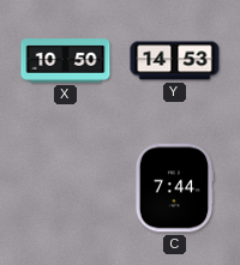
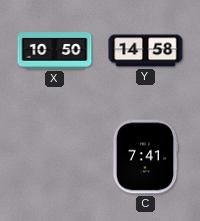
Y: 14:53 -> 14:58
C: 7:44 -> 7:41
